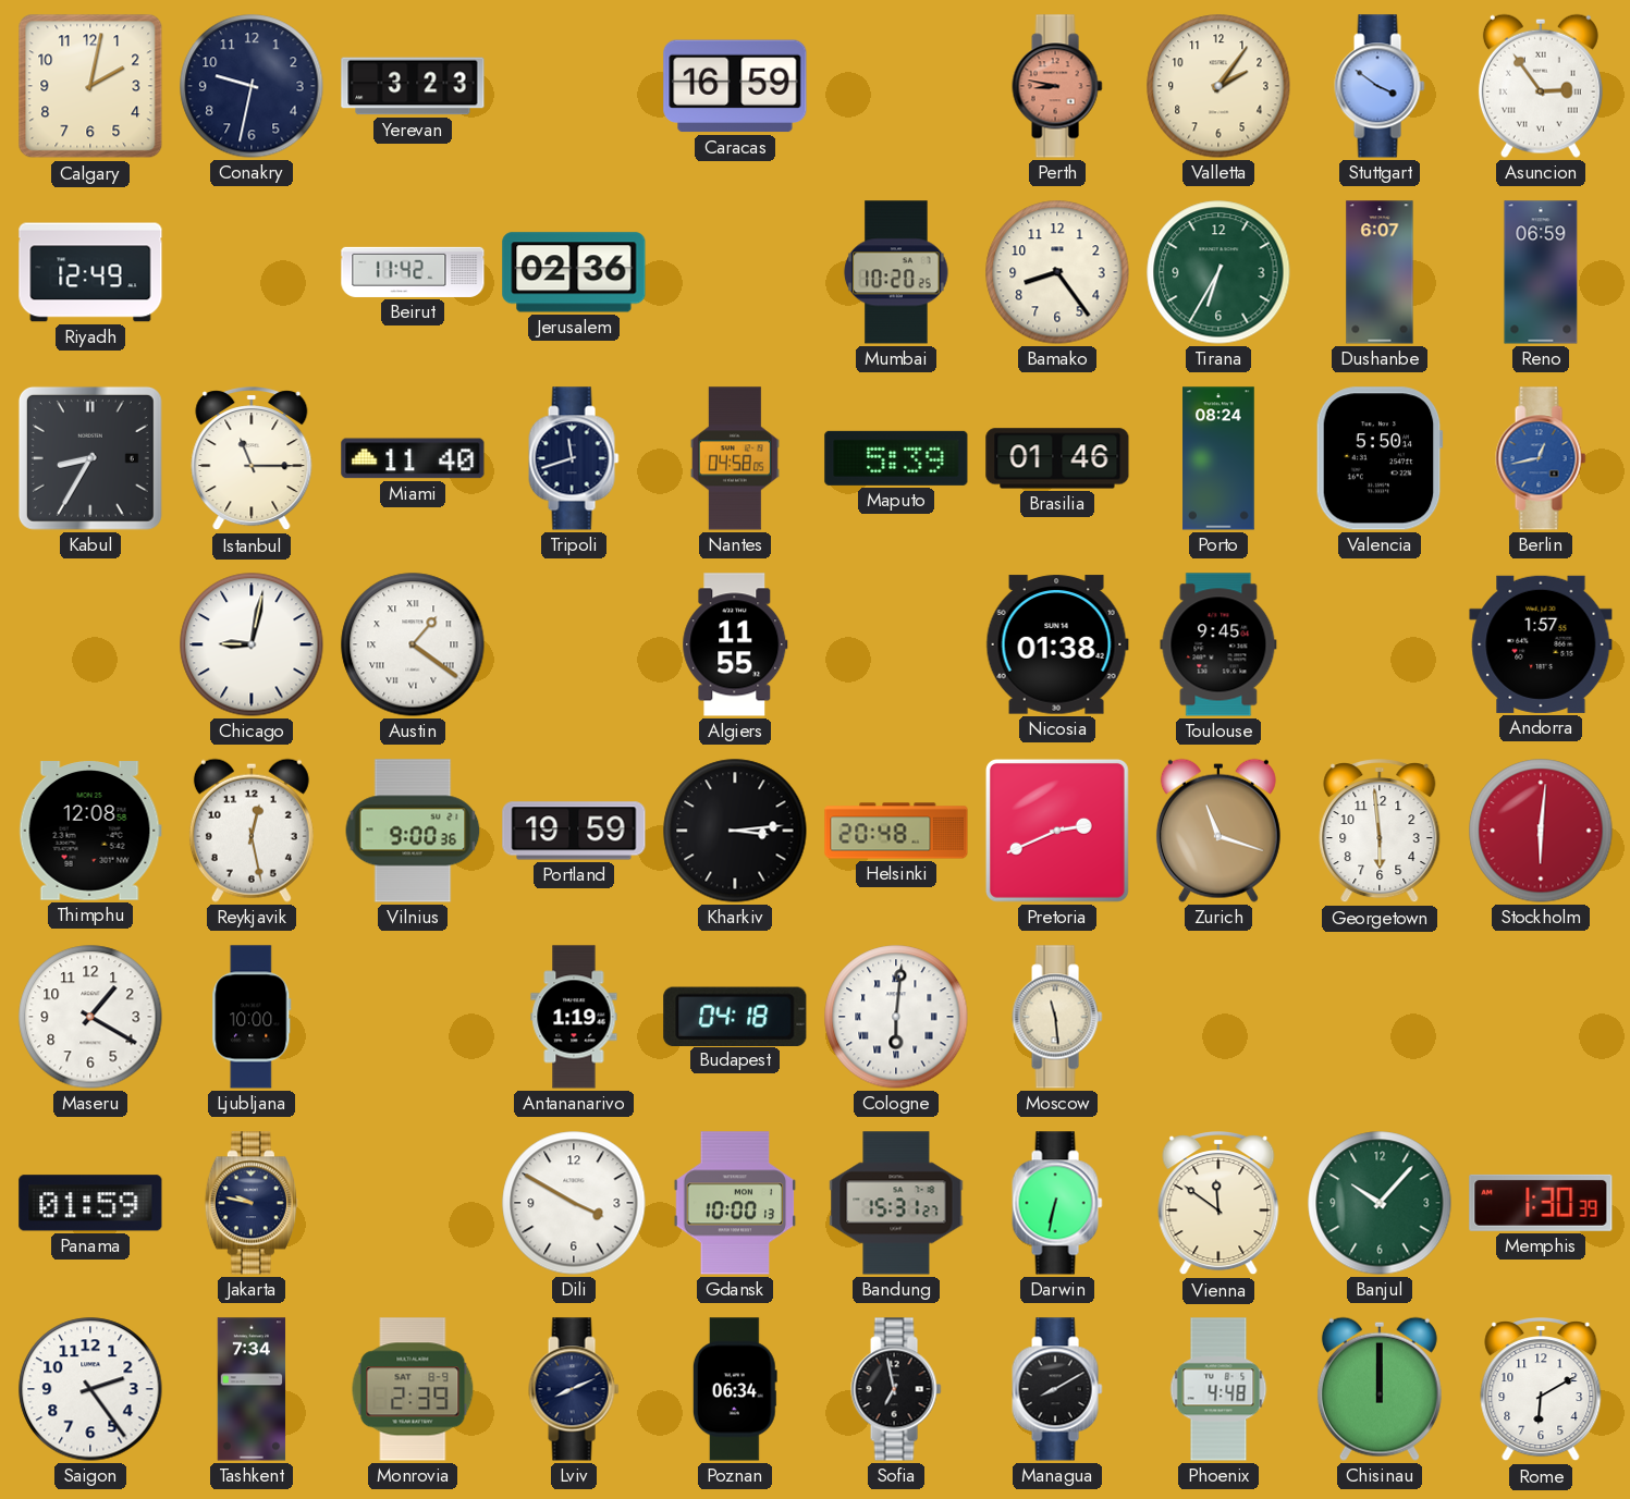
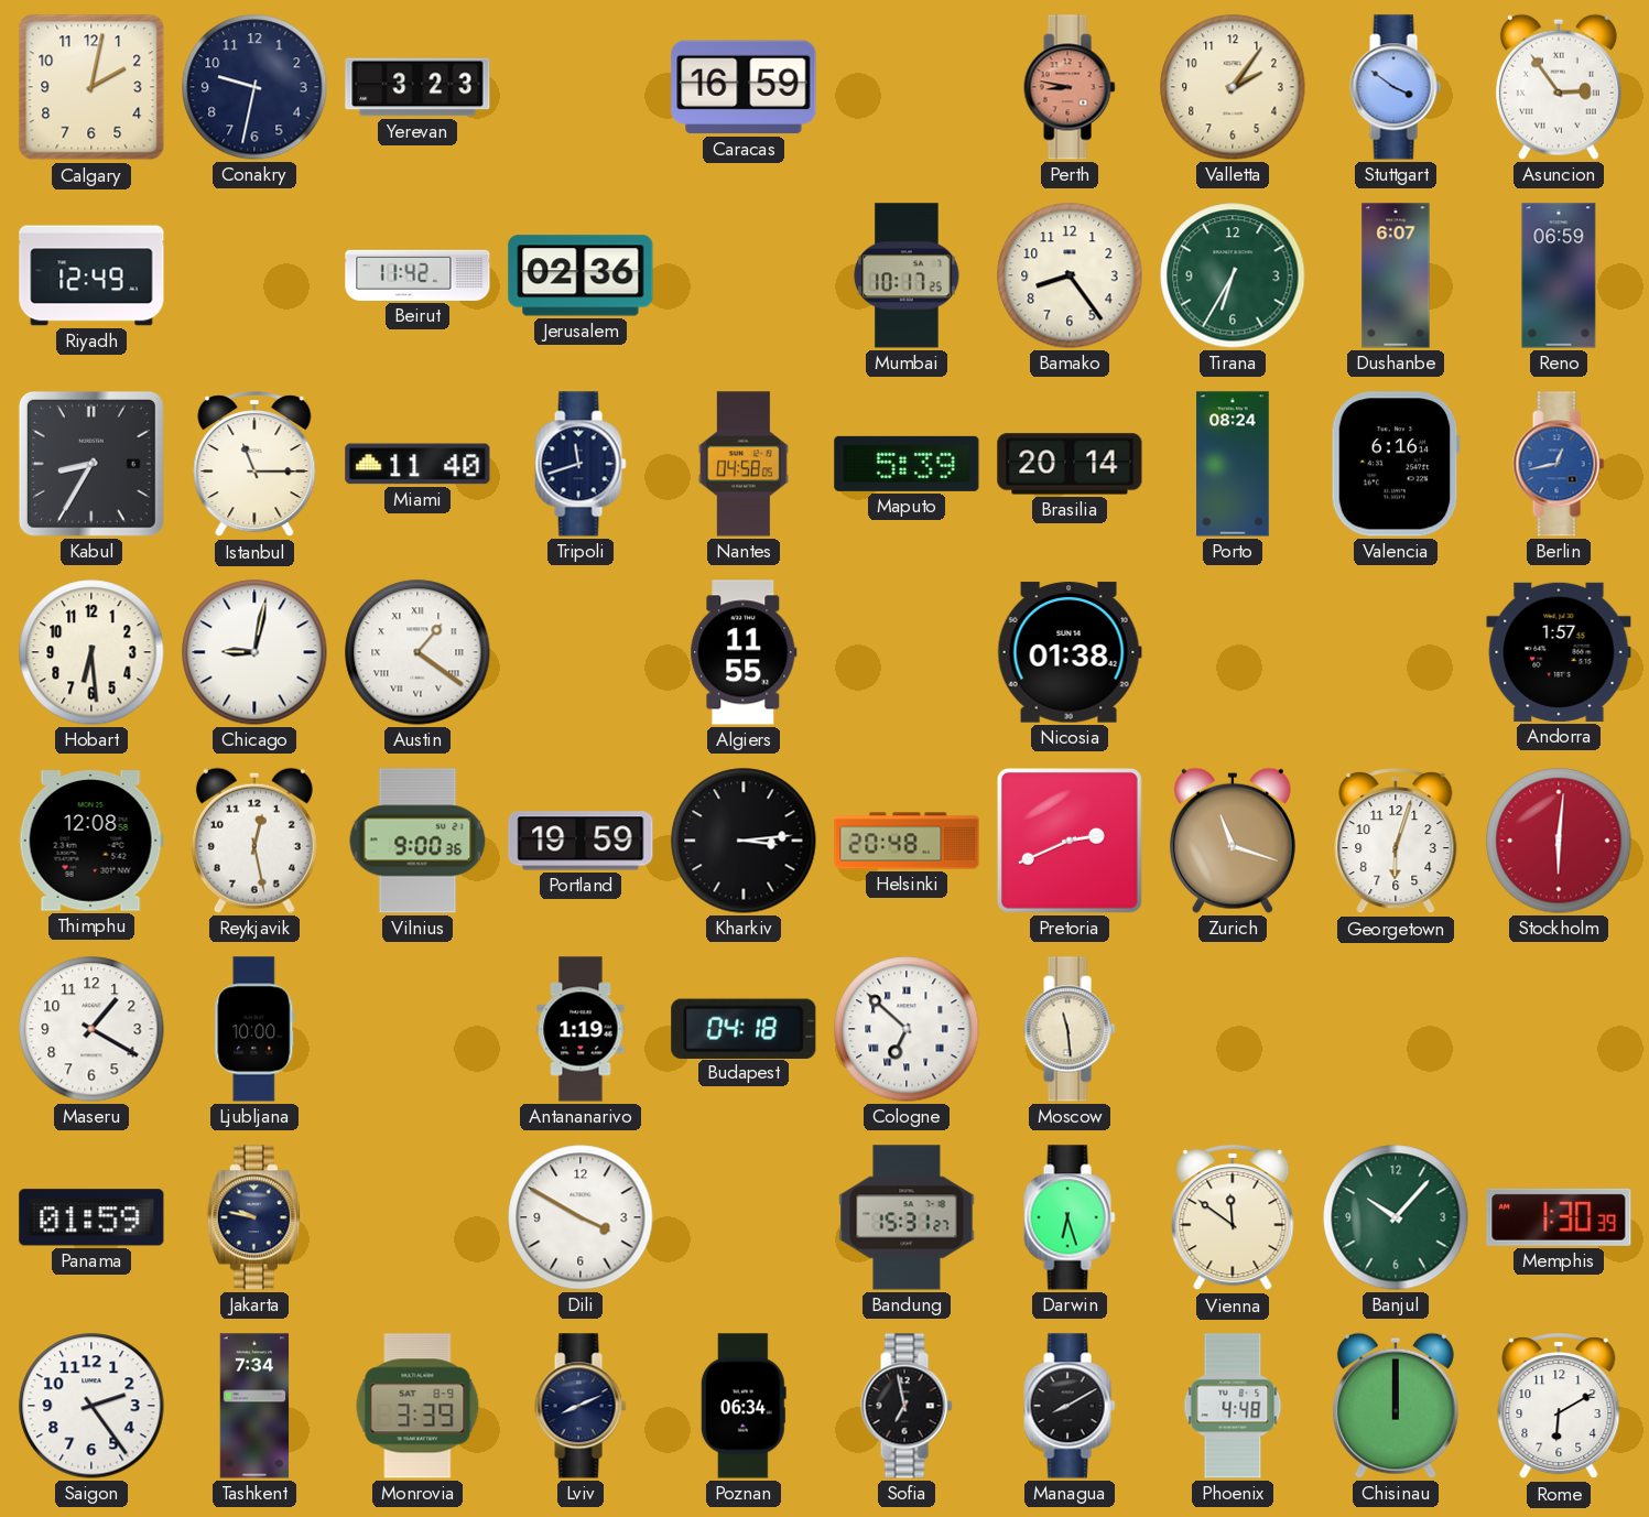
Mumbai: 10:20 -> 10:17
Brasilia: 01:46 -> 20:14
Valencia: 5:50 -> 6:16
Hobart: none -> 6:29
Toulouse: 9:45 -> none
Georgetown: 5:59 -> 6:03
Cologne: 6:01 -> 6:52
Gdansk: 10:00 -> none
Darwin: 6:32 -> 6:27
Monrovia: 2:39 -> 3:39
